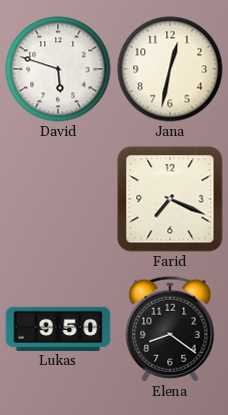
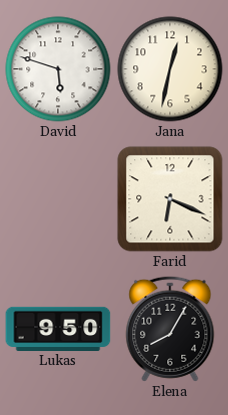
Farid: 7:19 -> 6:19
Elena: 8:21 -> 8:05
